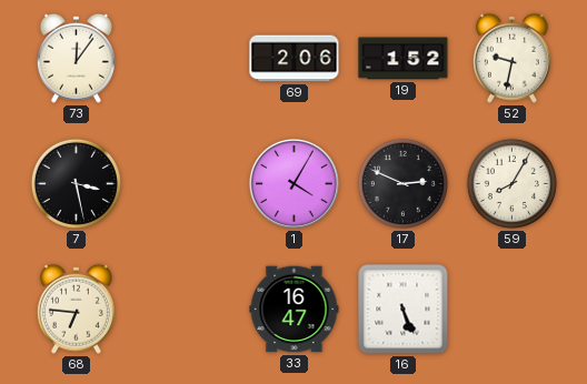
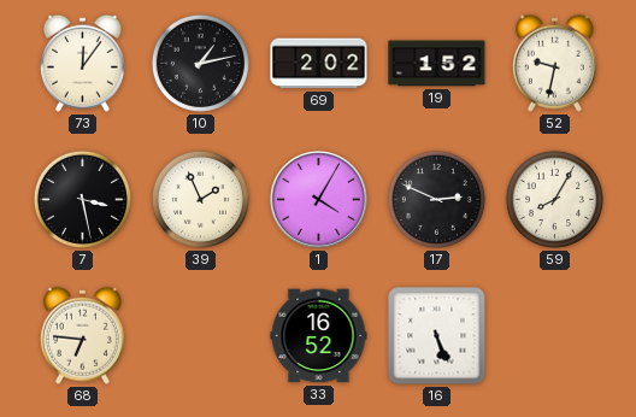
10: none -> 1:13
69: 2:06 -> 2:02
39: none -> 1:56
33: 16:47 -> 16:52
